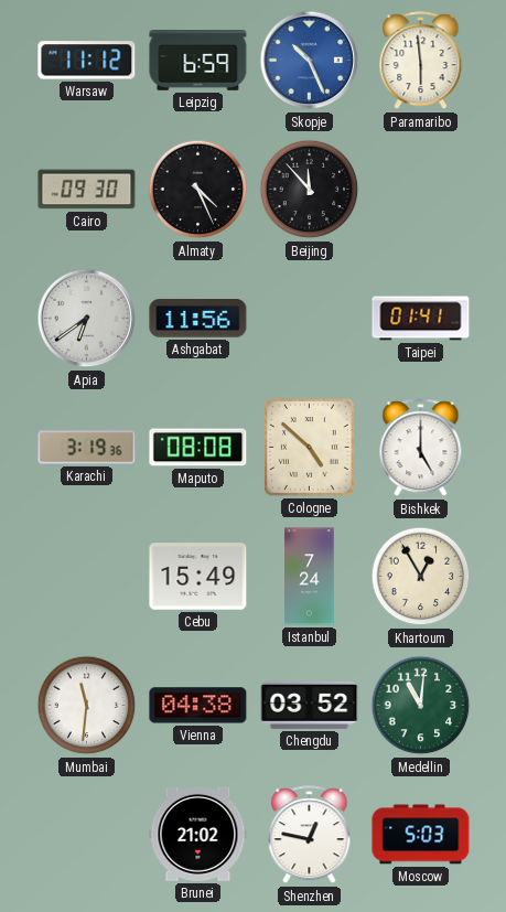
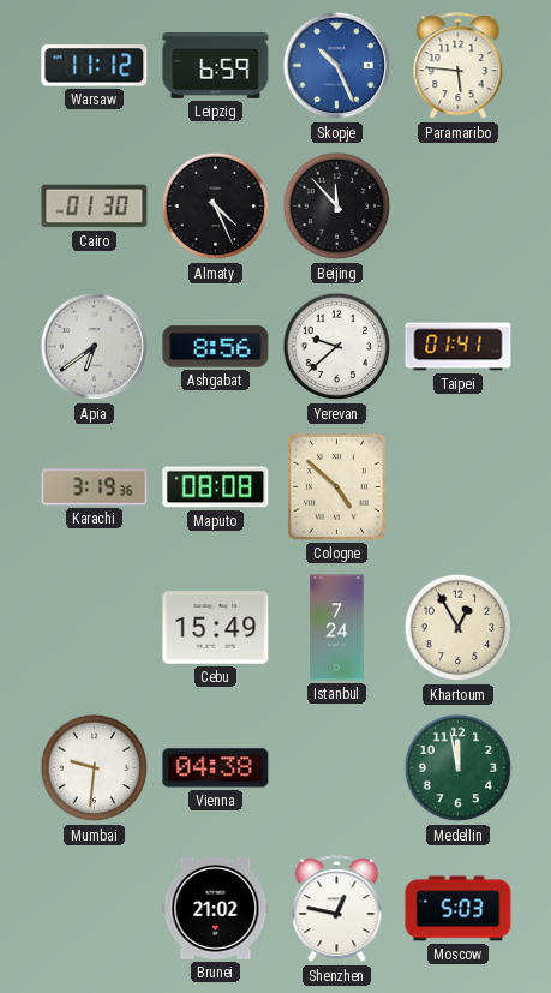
Paramaribo: 5:59 -> 5:46
Cairo: 09:30 -> 01:30
Ashgabat: 11:56 -> 8:56
Yerevan: none -> 9:38
Bishkek: 5:00 -> none
Mumbai: 11:31 -> 9:31
Chengdu: 03:52 -> none
Medellin: 11:01 -> 11:58
